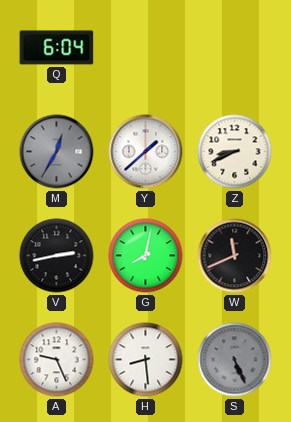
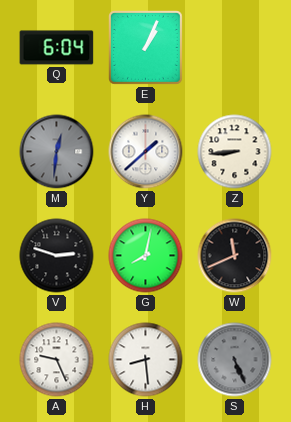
E: none -> 1:04
M: 12:35 -> 12:31
Z: 8:41 -> 8:44
V: 2:43 -> 2:48
